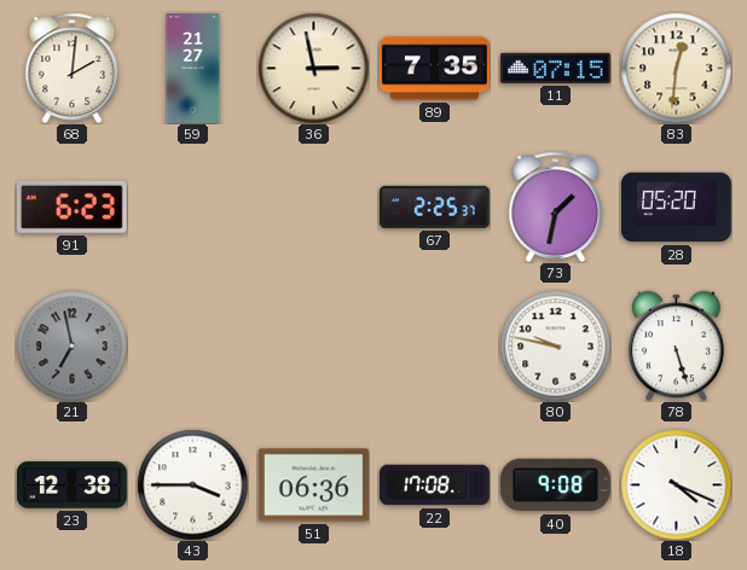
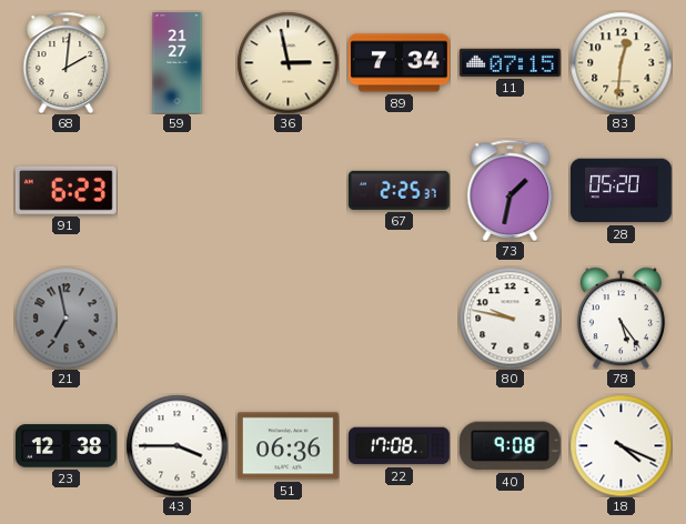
89: 7:35 -> 7:34
78: 5:27 -> 5:24
